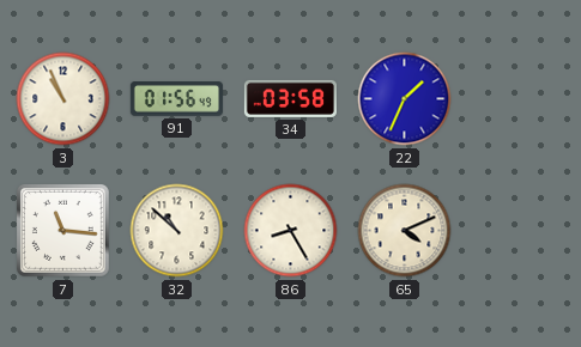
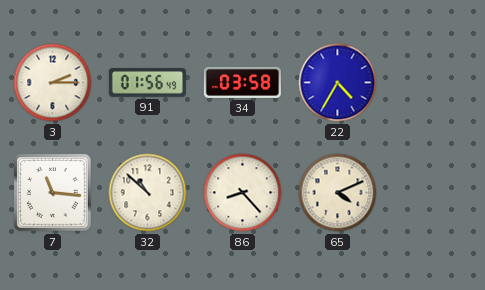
3: 10:56 -> 2:15
22: 1:34 -> 4:35
86: 8:25 -> 8:23
